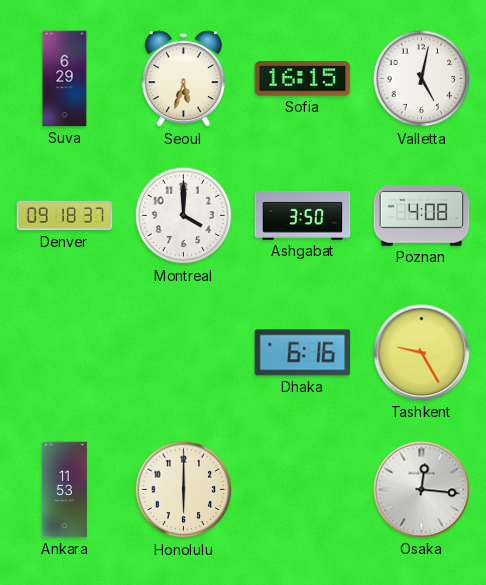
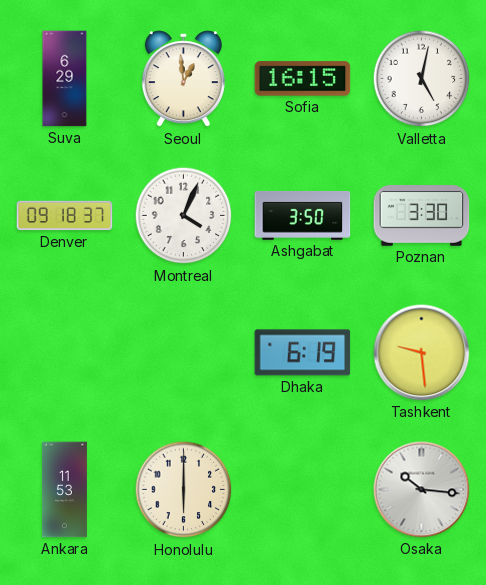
Seoul: 5:33 -> 12:59
Montreal: 4:00 -> 4:04
Poznan: 4:08 -> 3:30
Dhaka: 6:16 -> 6:19
Tashkent: 9:25 -> 9:29
Osaka: 12:16 -> 10:16
